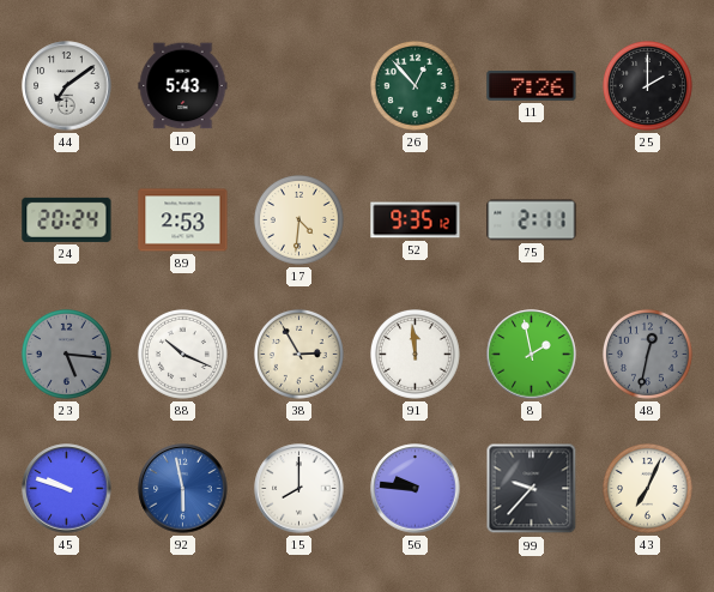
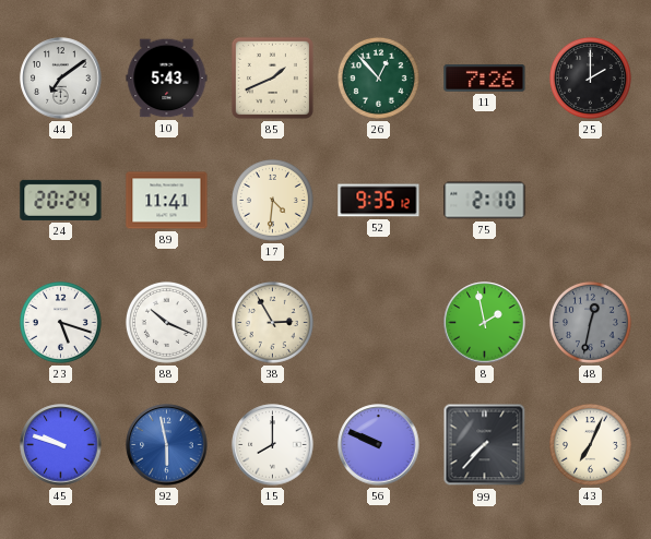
85: none -> 1:41
89: 2:53 -> 11:41
75: 2:11 -> 2:10
23: 5:16 -> 5:18
23 dial: grey -> white
91: 11:59 -> none
56: 9:46 -> 9:49
99: 9:37 -> 7:37
